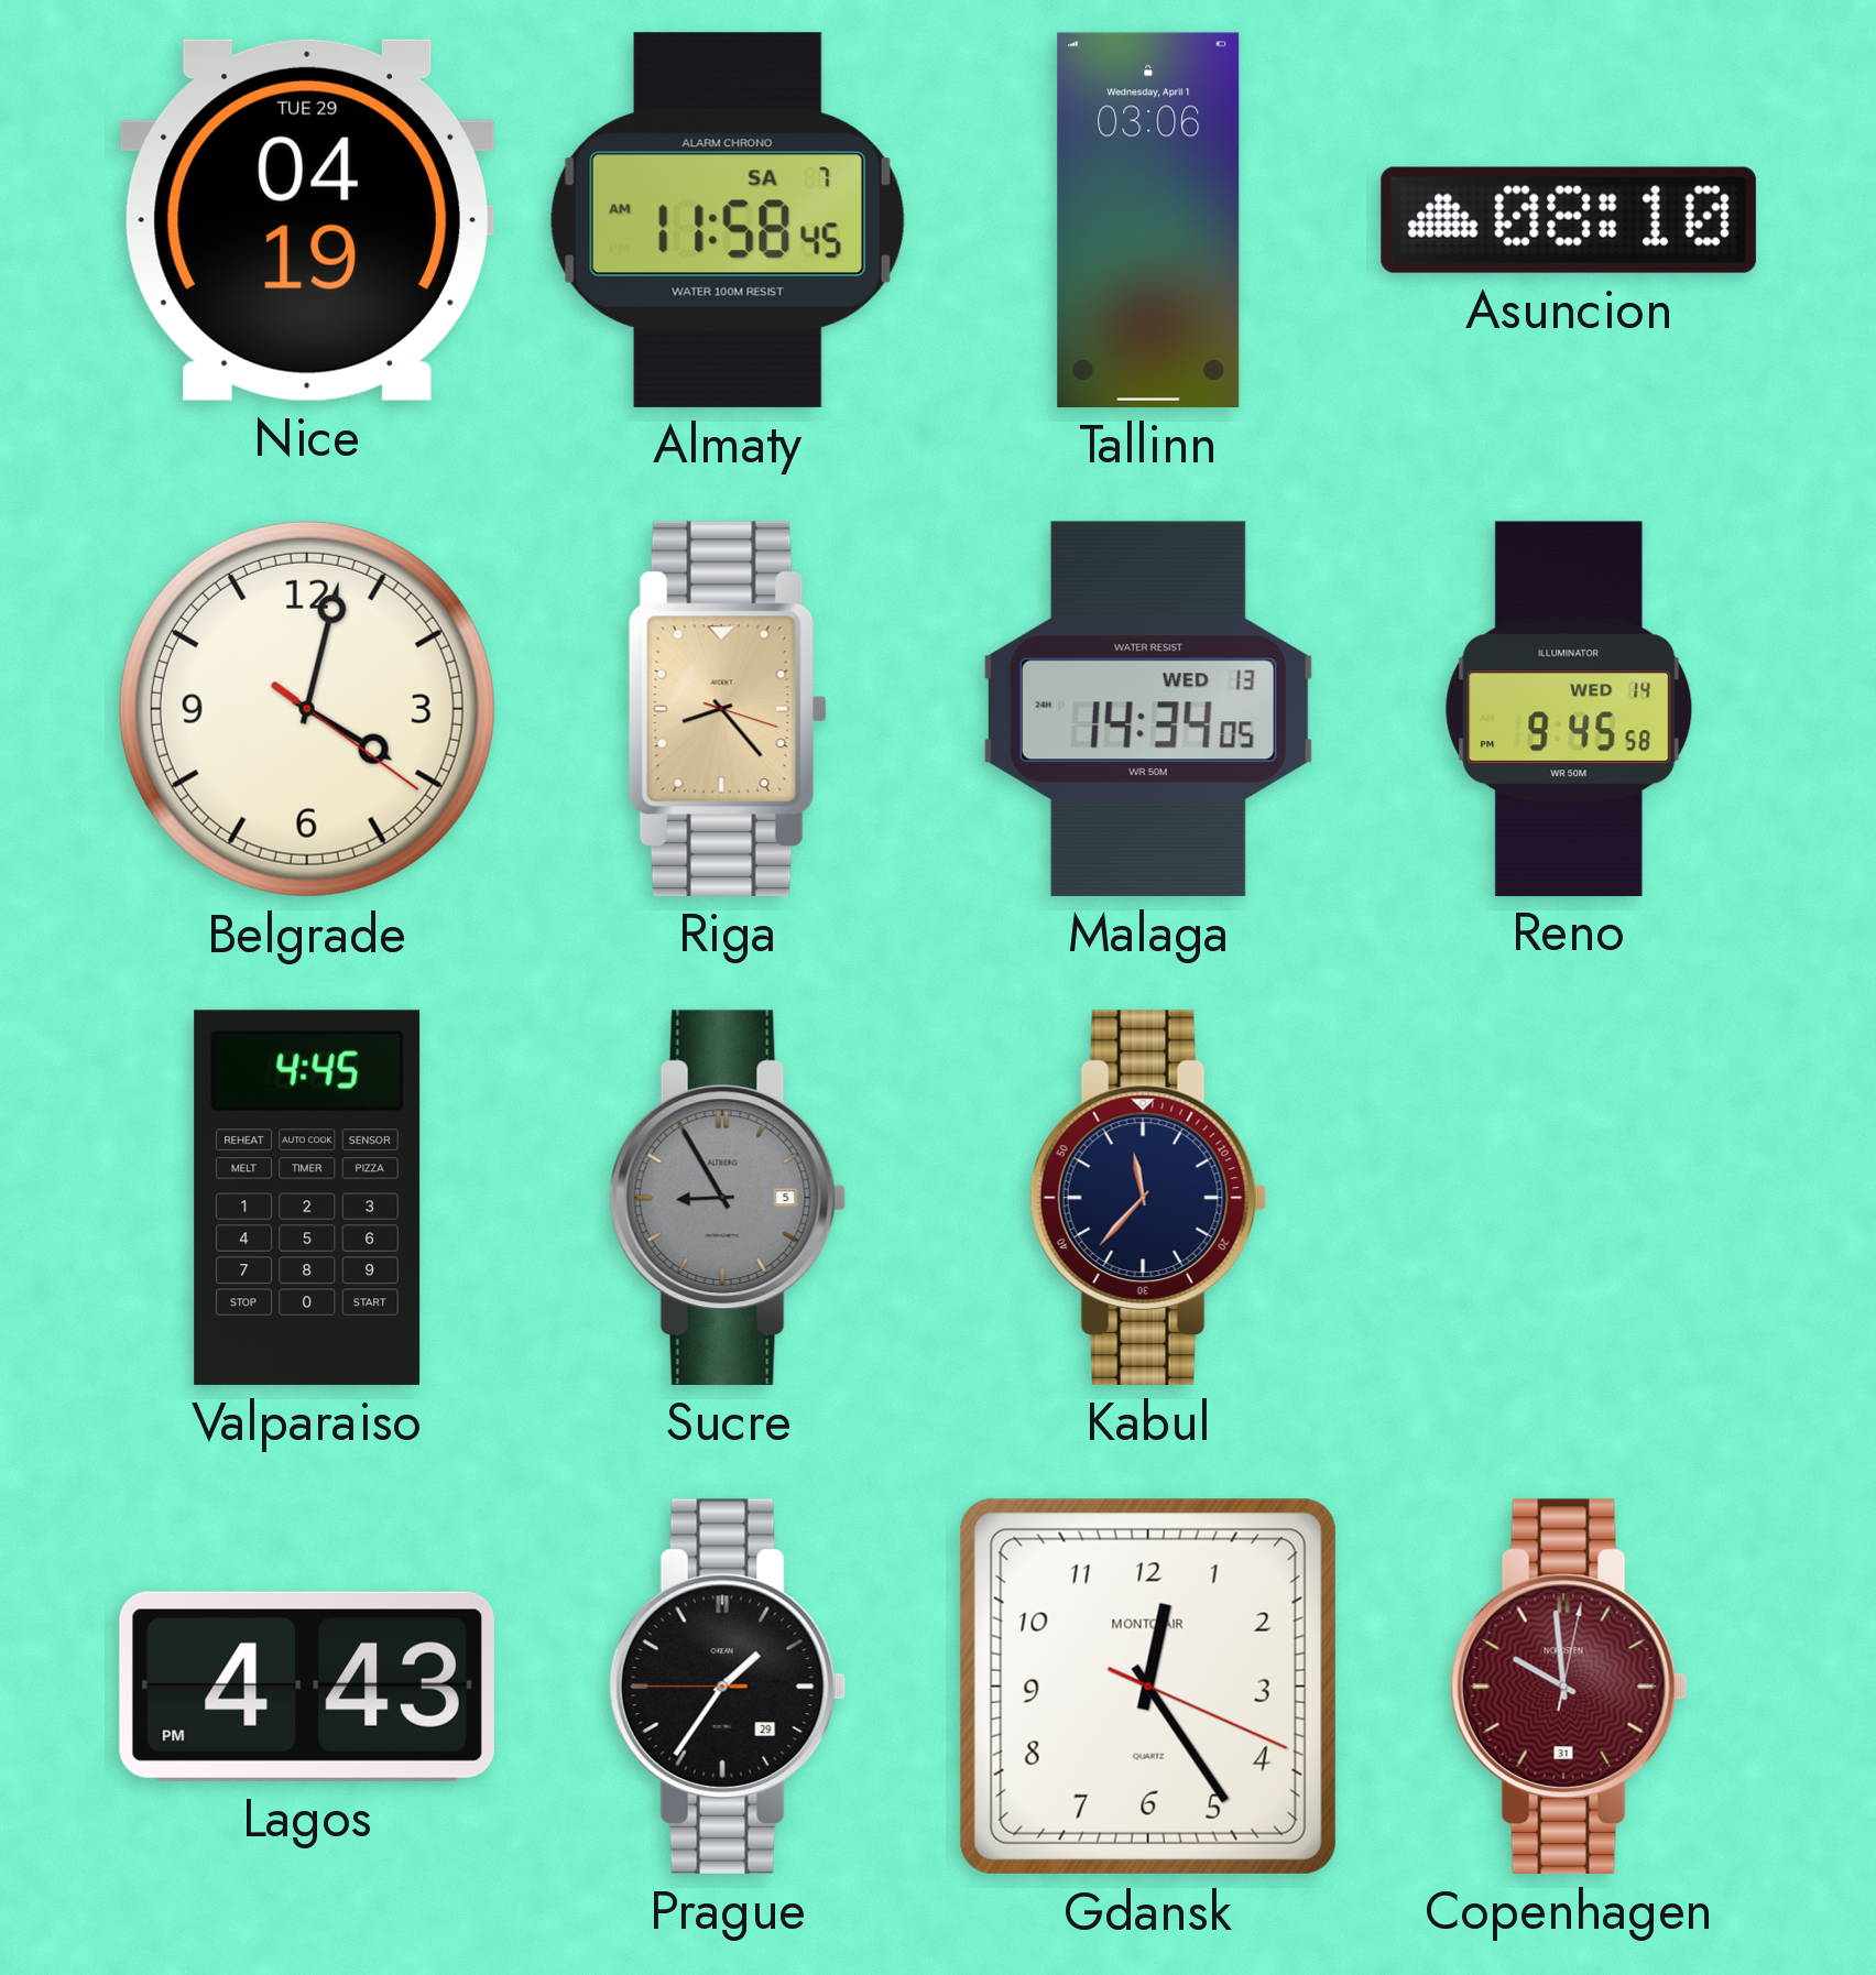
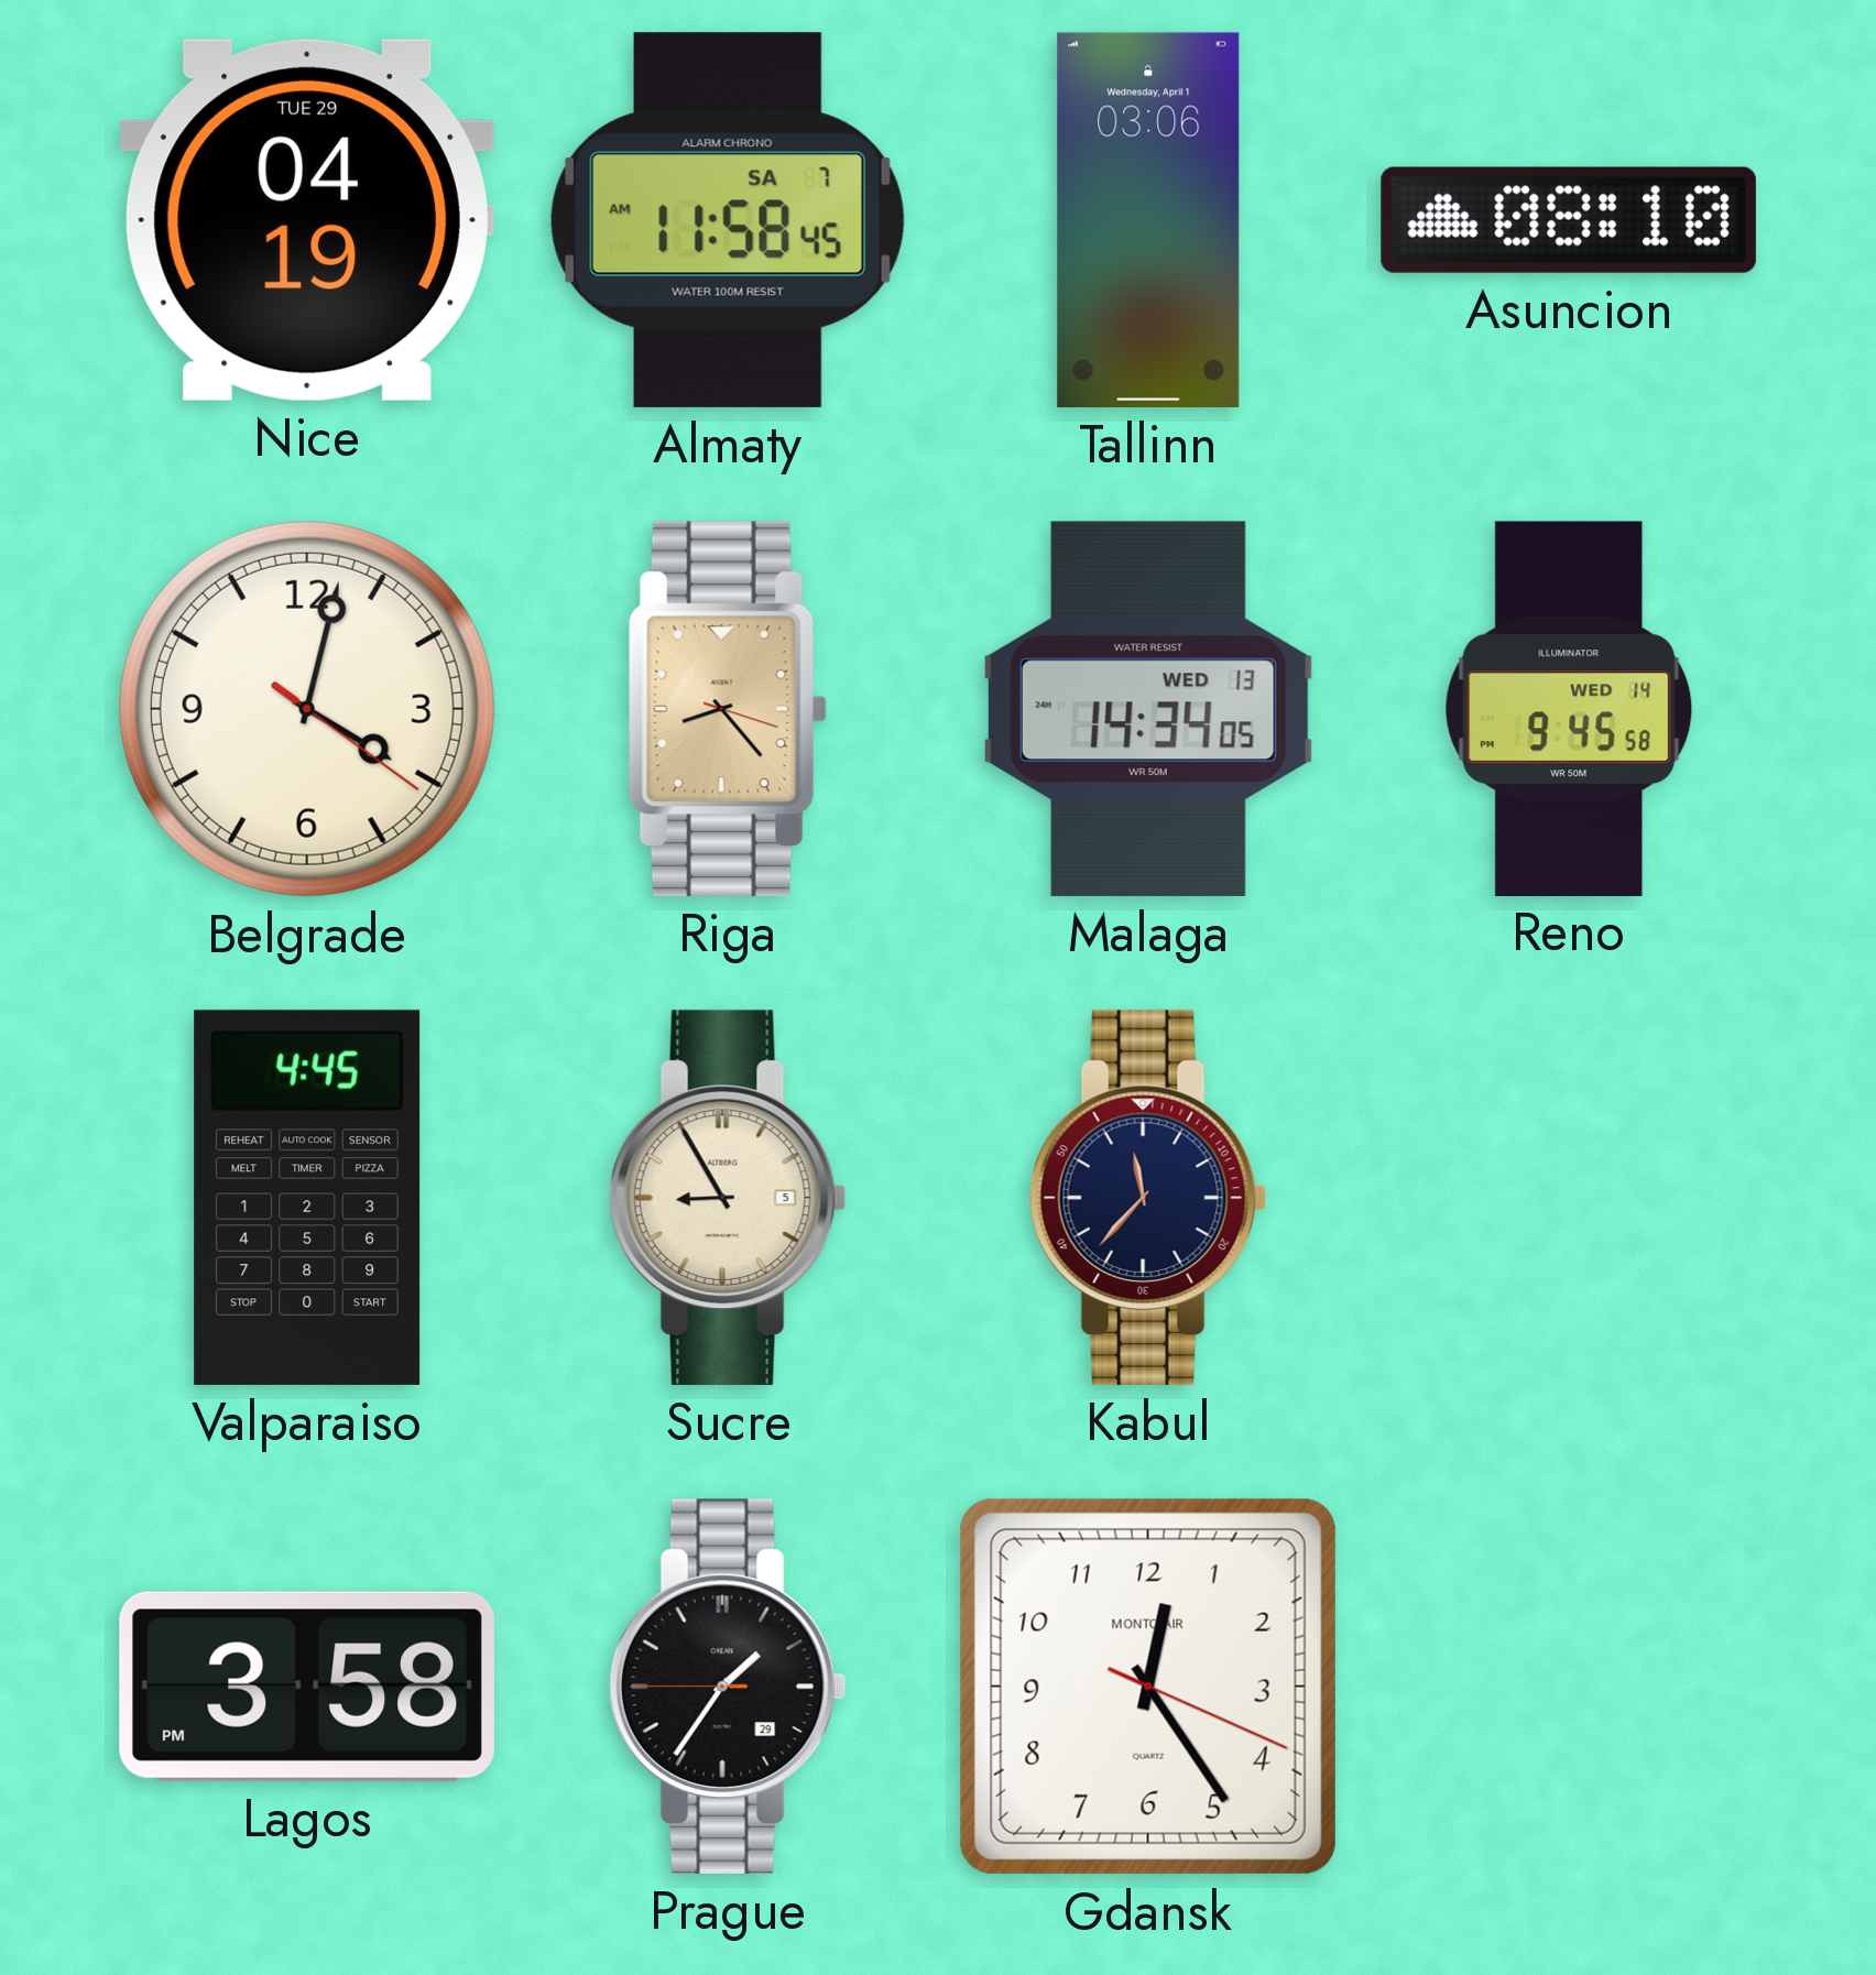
Sucre dial: grey -> cream
Lagos: 4:43 -> 3:58
Copenhagen: 9:59 -> none
